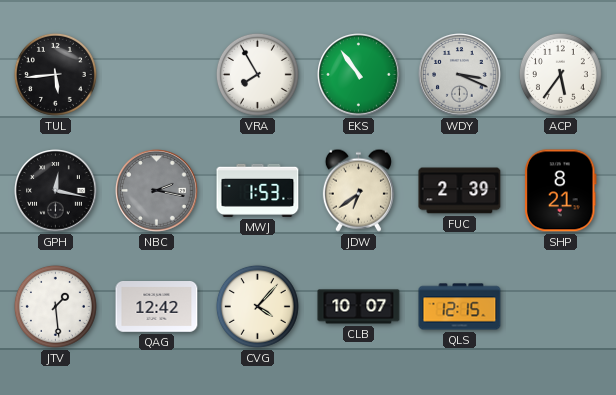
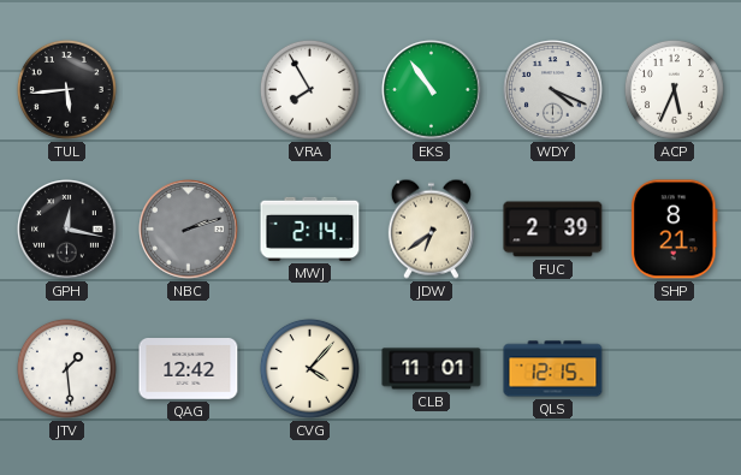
WDY: 3:19 -> 4:19
ACP: 5:36 -> 5:34
NBC: 2:17 -> 2:12
MWJ: 1:53 -> 2:14
CLB: 10:07 -> 11:01
